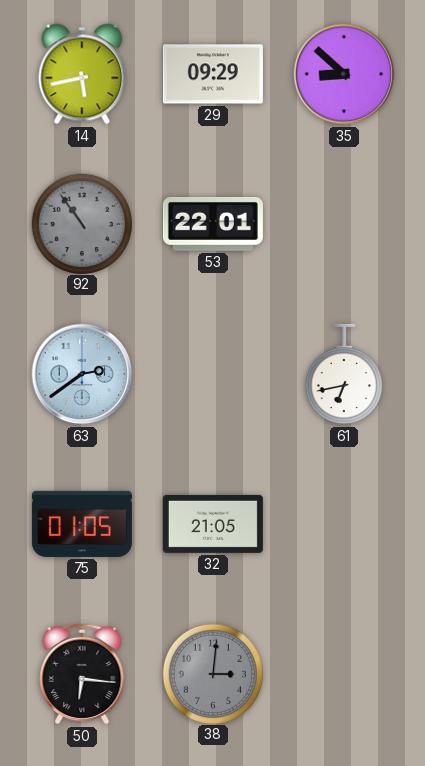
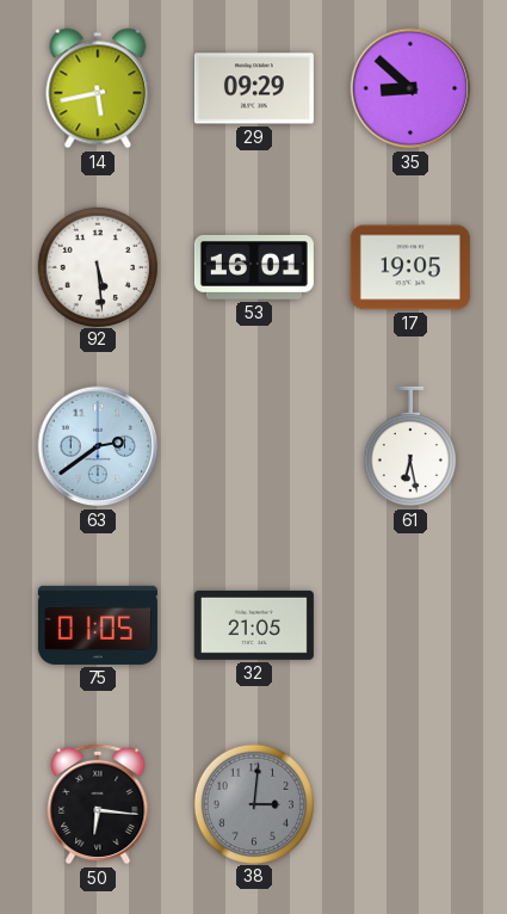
92: 10:54 -> 5:29
92 dial: grey -> white
53: 22:01 -> 16:01
17: none -> 19:05
61: 6:43 -> 6:28
